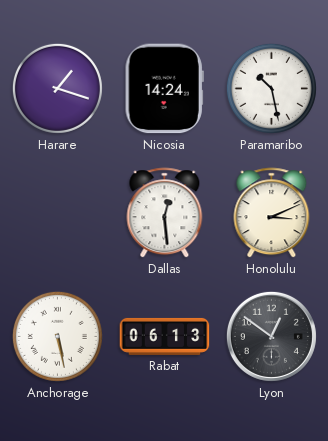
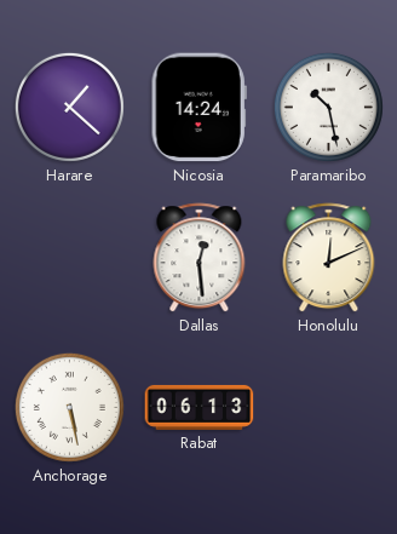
Harare: 1:18 -> 1:22
Honolulu: 3:11 -> 12:11
Lyon: 12:51 -> none
